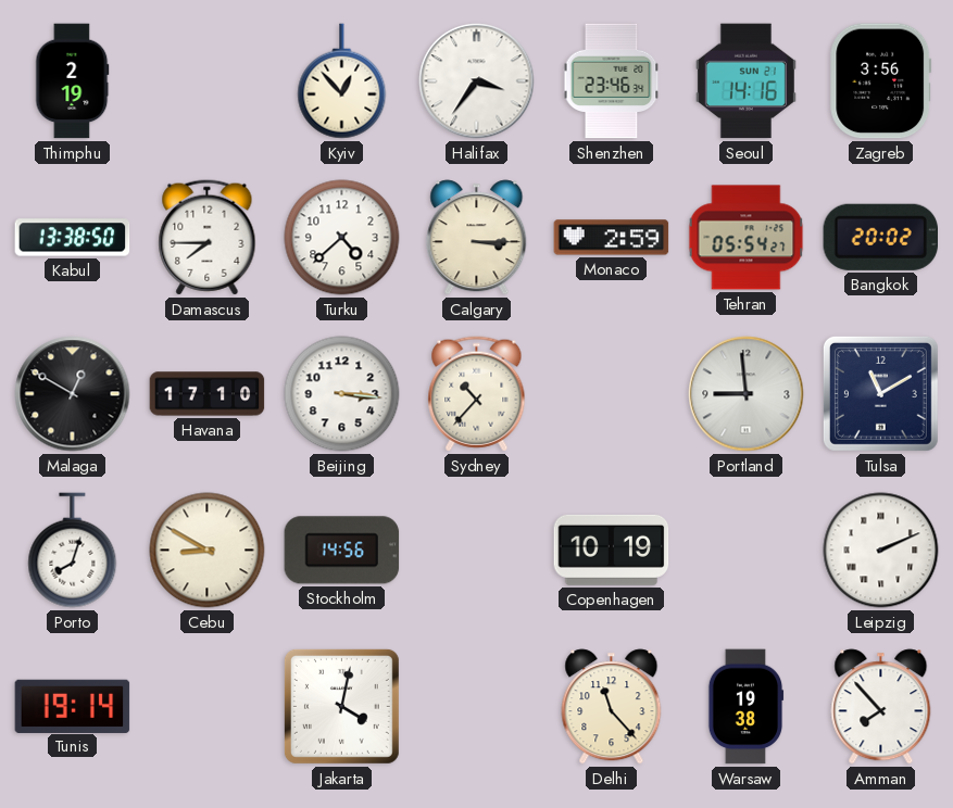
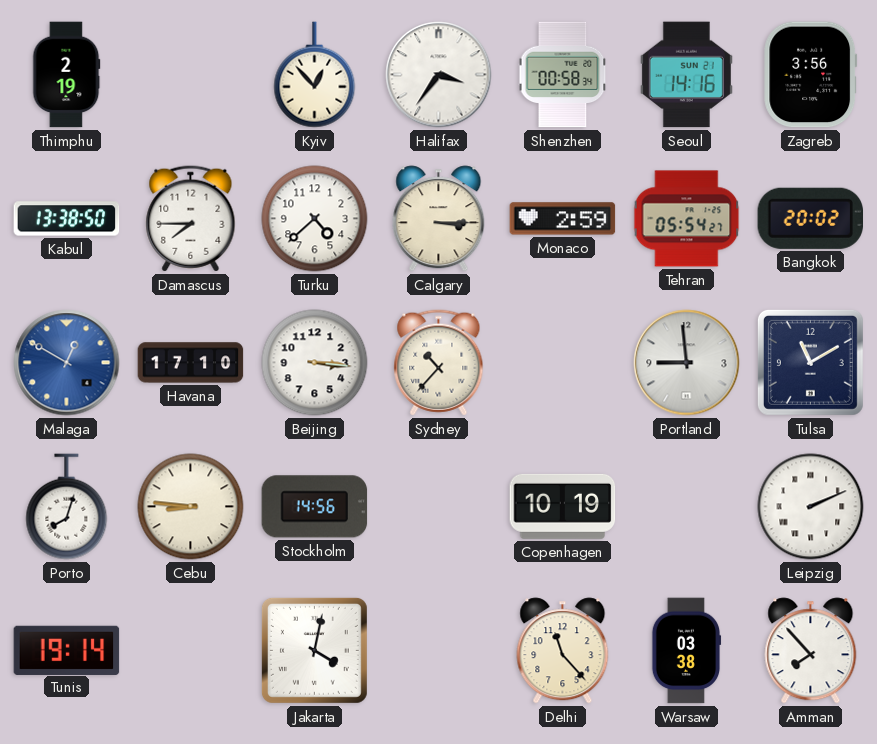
Shenzhen: 23:46 -> 00:58
Malaga dial: black -> blue
Cebu: 8:50 -> 8:46
Warsaw: 19:38 -> 03:38
